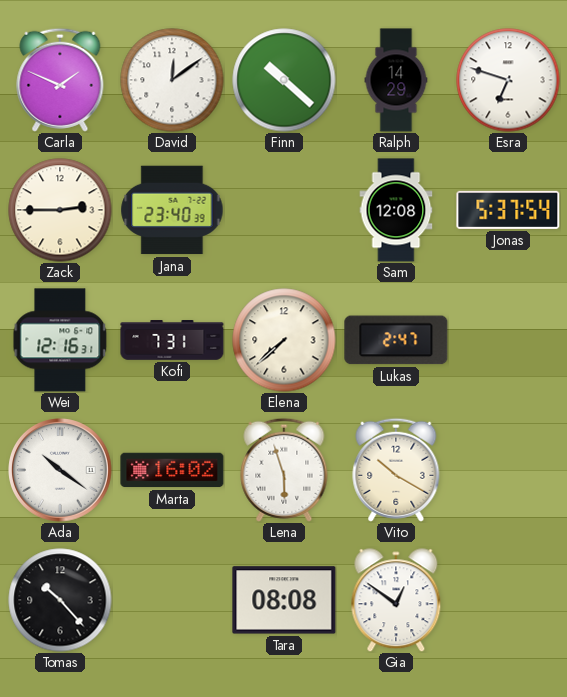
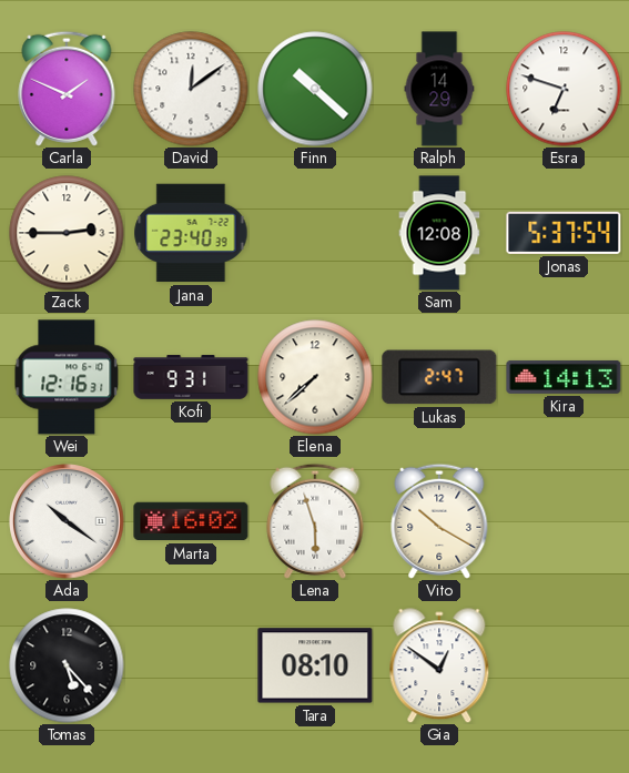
Kofi: 7:31 -> 9:31
Kira: none -> 14:13
Tomas: 10:23 -> 5:23
Tara: 08:08 -> 08:10
